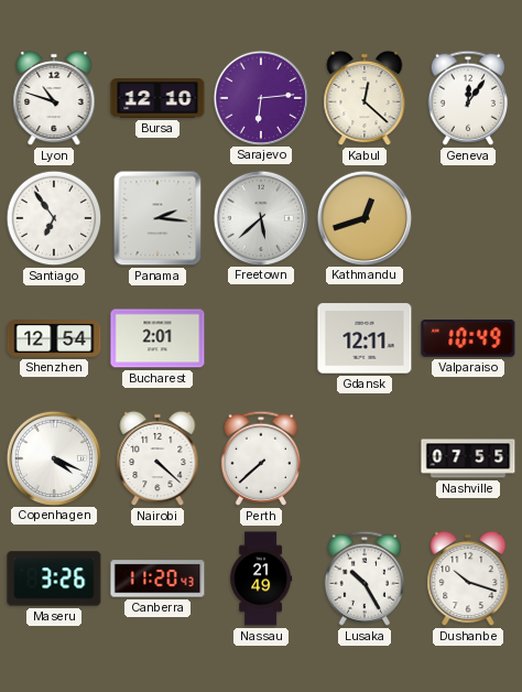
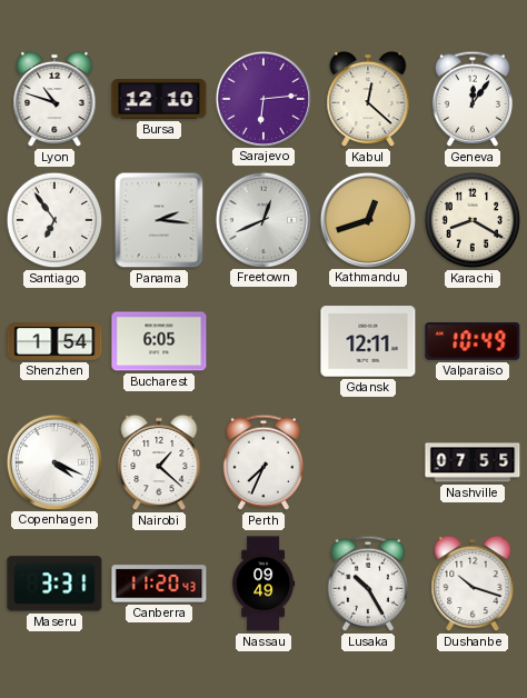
Freetown: 5:38 -> 12:41
Karachi: none -> 8:20
Shenzhen: 12:54 -> 1:54
Bucharest: 2:01 -> 6:05
Nairobi: 4:22 -> 1:22
Perth: 7:38 -> 7:34
Maseru: 3:26 -> 3:31
Nassau: 21:49 -> 09:49
